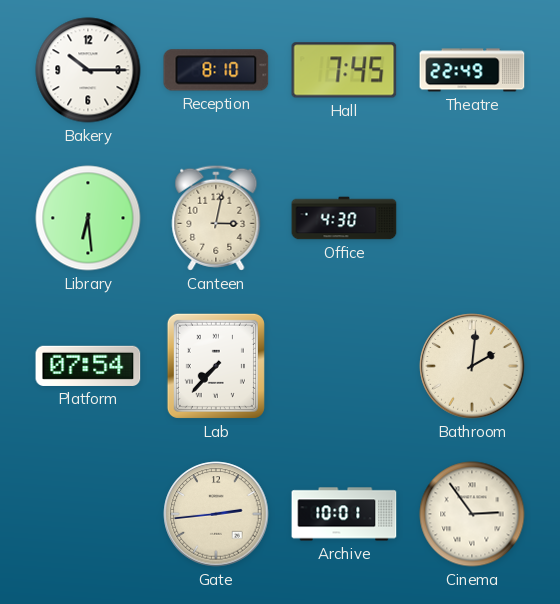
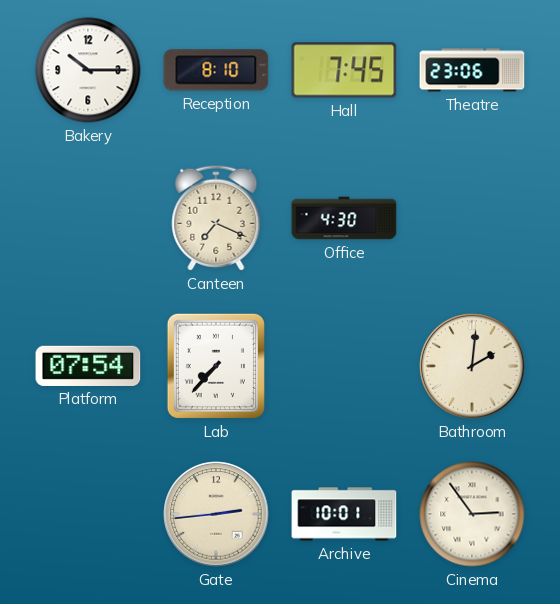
Theatre: 22:49 -> 23:06
Library: 6:29 -> none
Canteen: 3:02 -> 7:19
